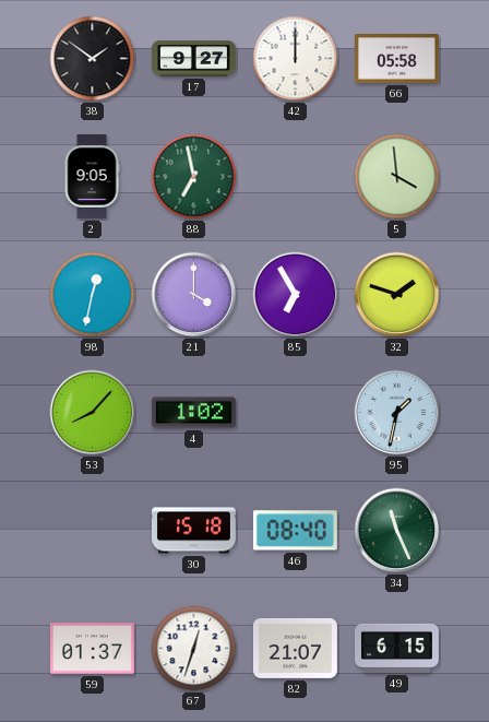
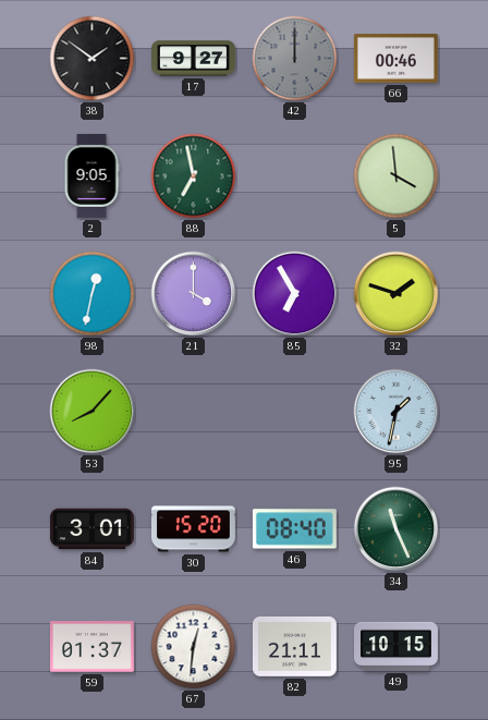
42 dial: white -> grey
66: 05:58 -> 00:46
4: 1:02 -> none
84: none -> 3:01
30: 15:18 -> 15:20
67: 12:33 -> 12:31
82: 21:07 -> 21:11
49: 6:15 -> 10:15
